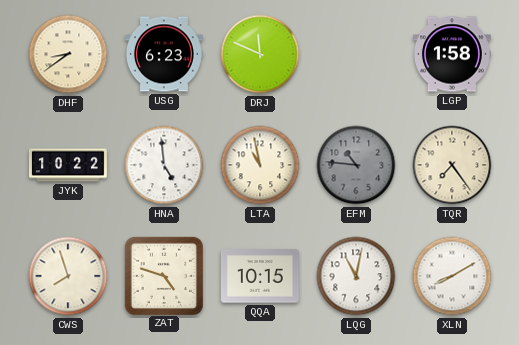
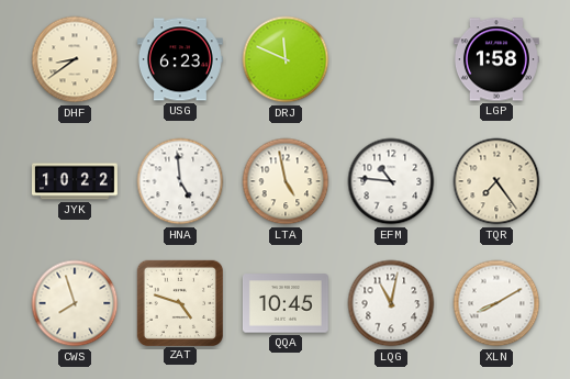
LTA: 10:58 -> 4:58
EFM dial: grey -> white
QQA: 10:15 -> 10:45
